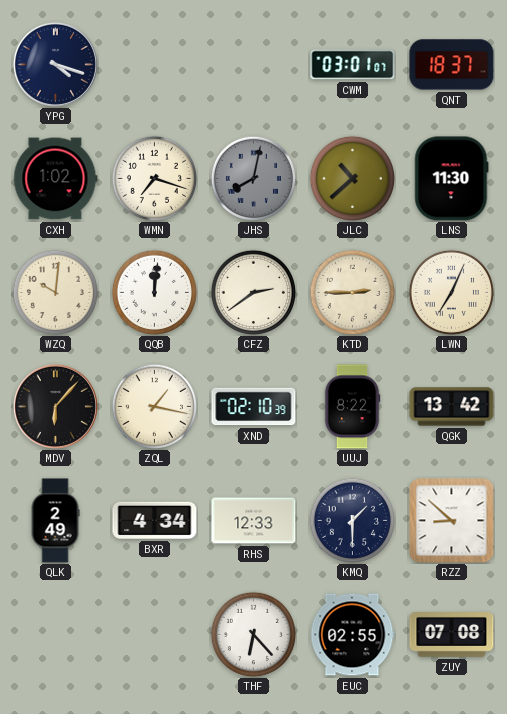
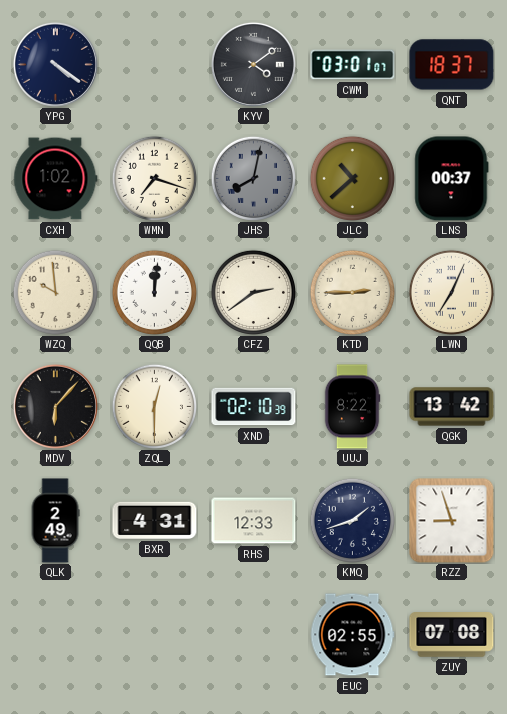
YPG: 4:18 -> 4:21
KYV: none -> 4:09
LNS: 11:30 -> 00:37
WZQ: 10:01 -> 9:59
ZQL: 1:17 -> 12:30
BXR: 4:34 -> 4:31
KMQ: 1:30 -> 1:42
RZZ: 8:52 -> 8:57
THF: 6:23 -> none
